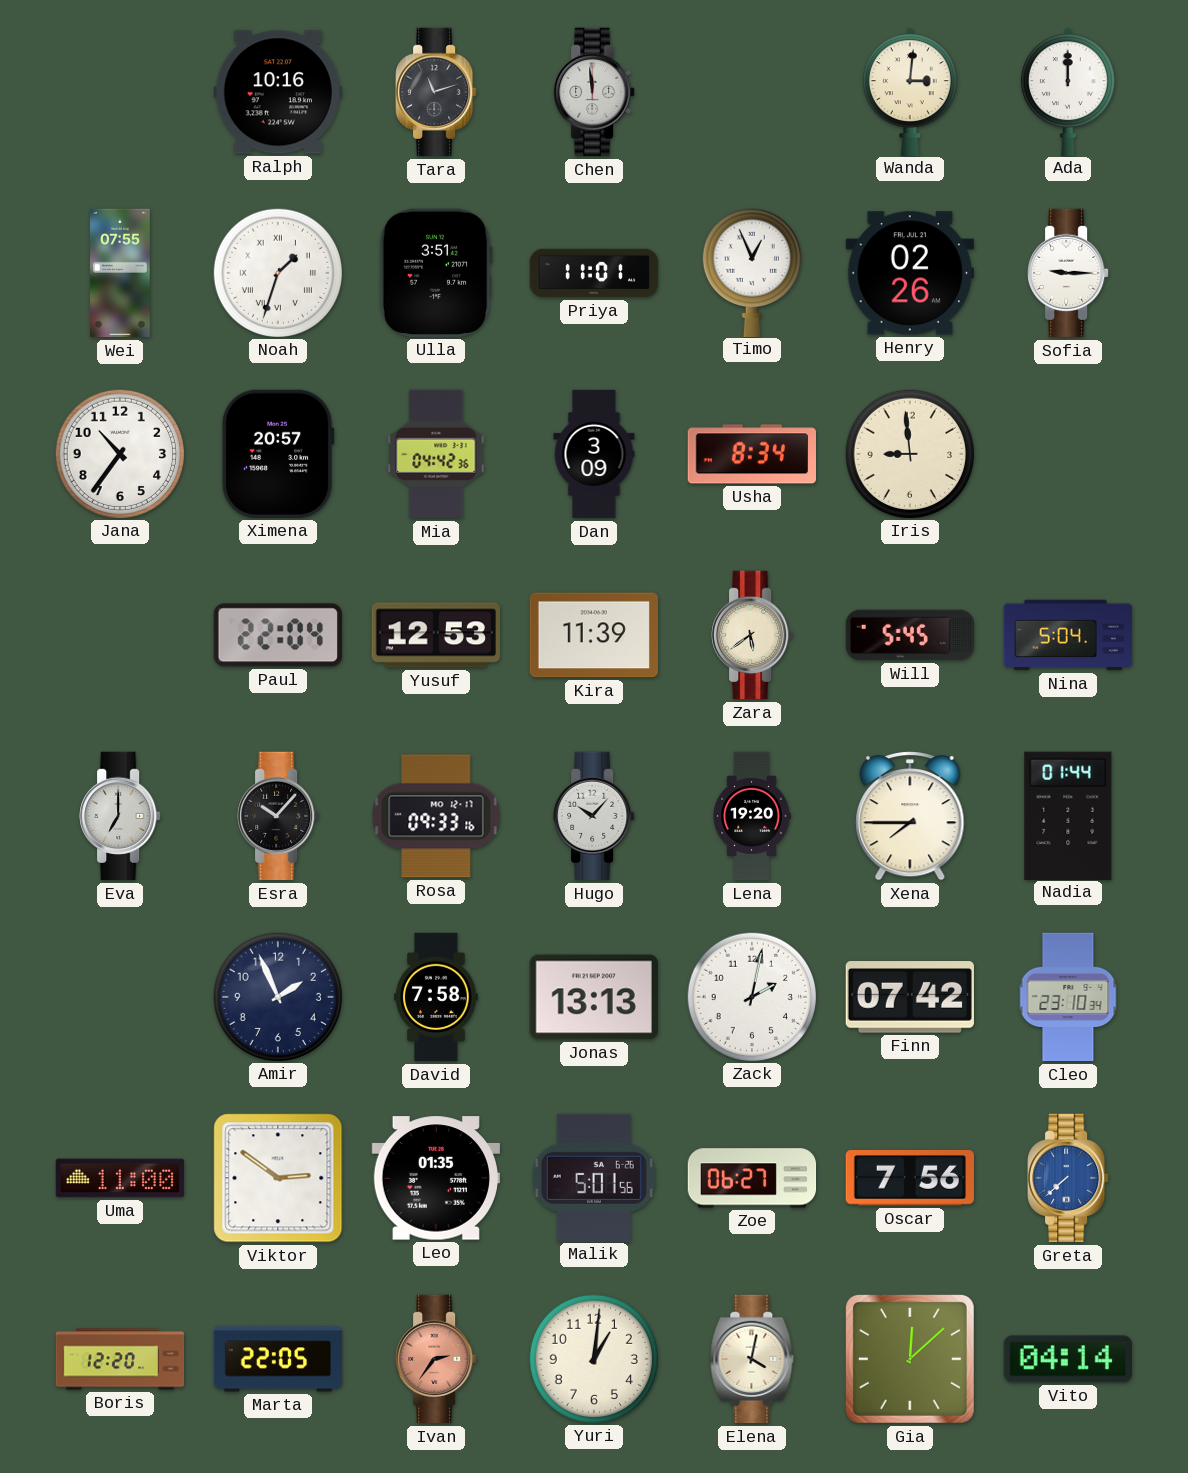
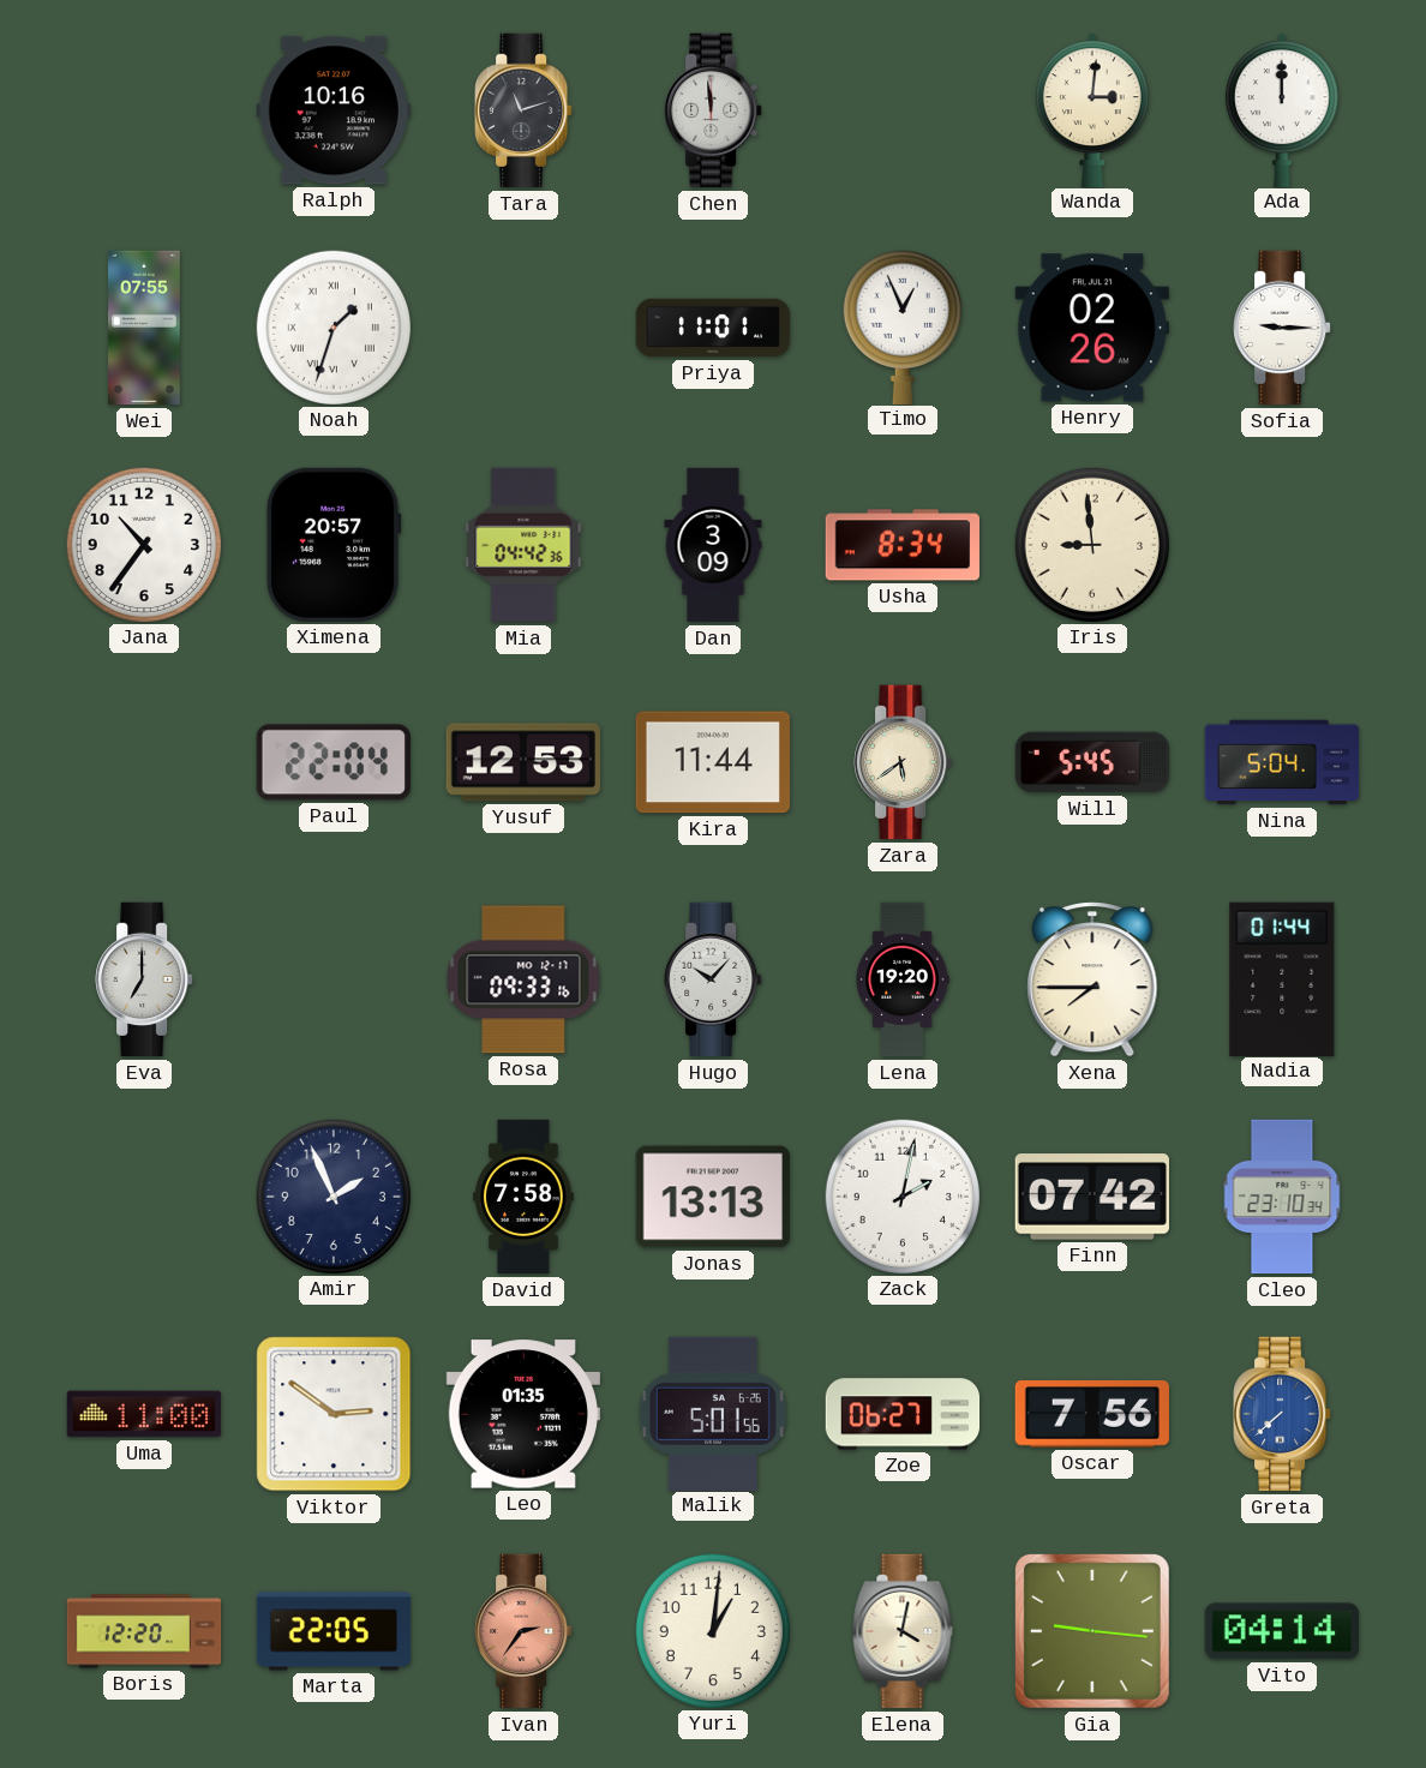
Ulla: 3:51 -> none
Kira: 11:39 -> 11:44
Esra: 10:07 -> none
Gia: 12:08 -> 9:16
